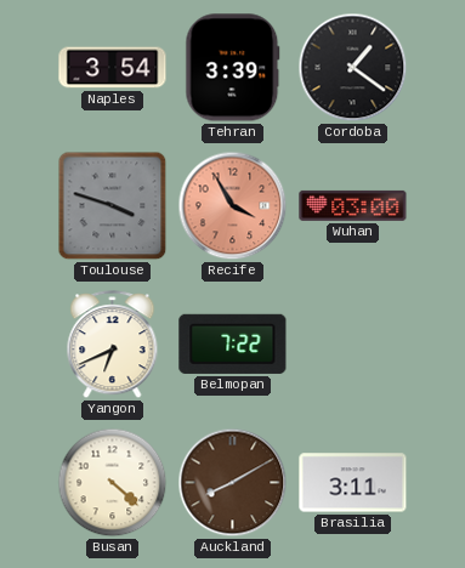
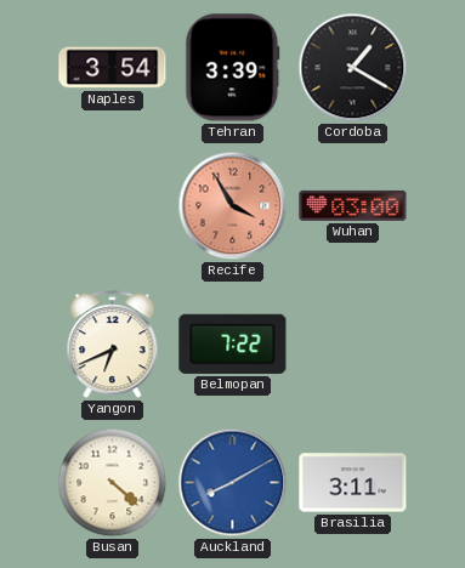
Cordoba: 1:21 -> 1:20
Toulouse: 3:48 -> none
Auckland dial: brown -> blue
